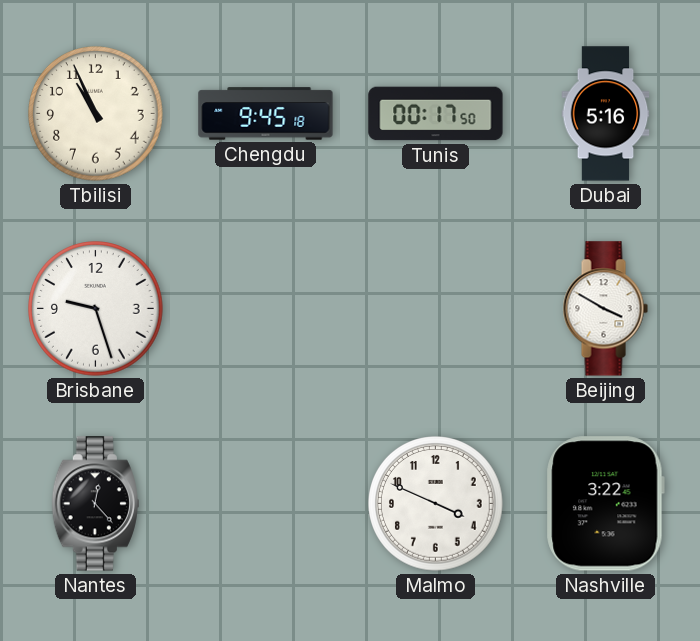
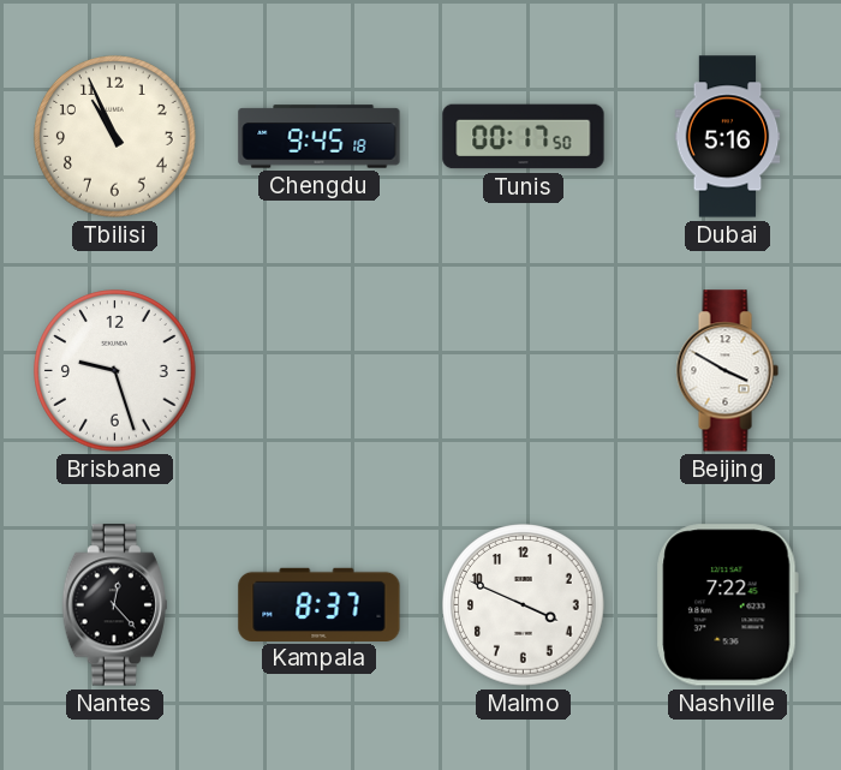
Kampala: none -> 8:37
Nashville: 3:22 -> 7:22
